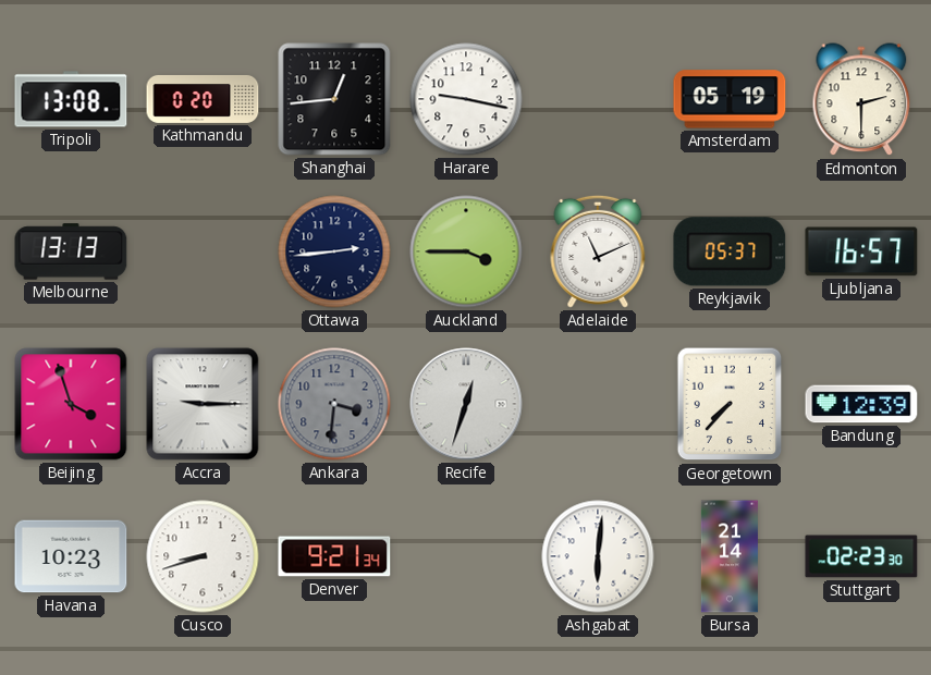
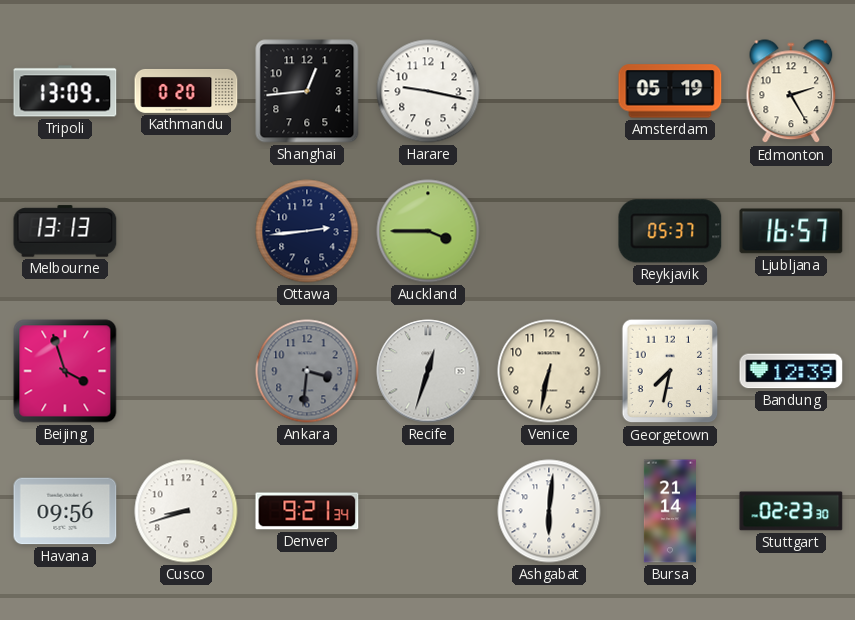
Tripoli: 13:08 -> 13:09
Edmonton: 2:30 -> 2:25
Adelaide: 11:11 -> none
Accra: 9:15 -> none
Venice: none -> 6:32
Georgetown: 7:37 -> 7:32
Havana: 10:23 -> 09:56
